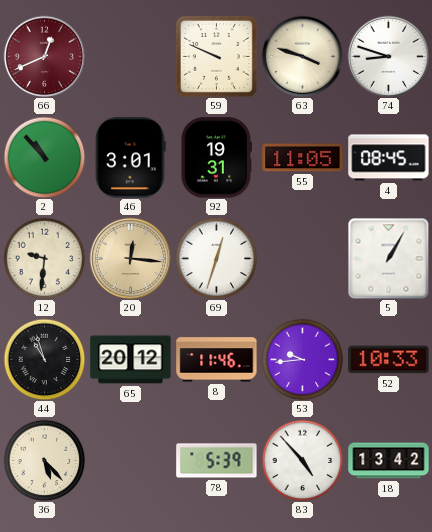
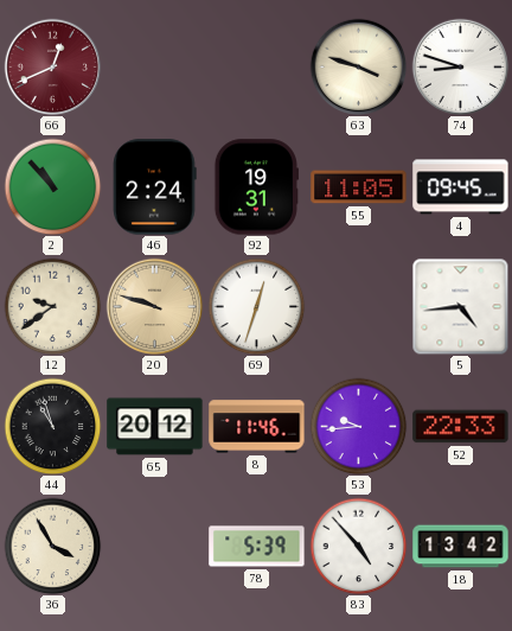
59: 9:49 -> none
46: 3:01 -> 2:24
4: 08:45 -> 09:45
12: 9:31 -> 9:39
20: 12:16 -> 9:48
5: 1:05 -> 4:44
52: 10:33 -> 22:33
36: 5:23 -> 3:55
